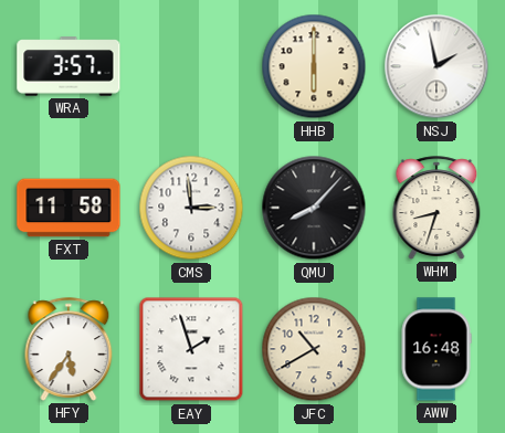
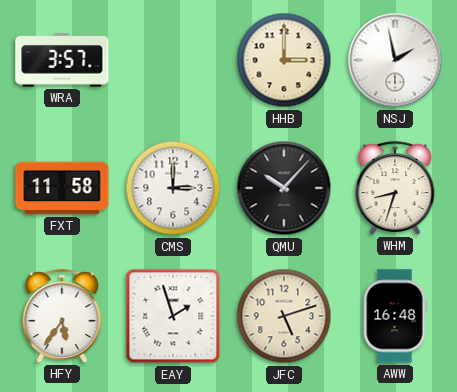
HHB: 6:00 -> 3:00
CMS: 2:59 -> 3:00
QMU: 8:07 -> 10:07
JFC: 10:40 -> 5:12
